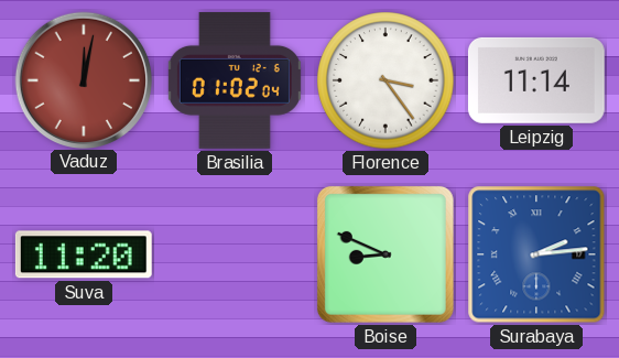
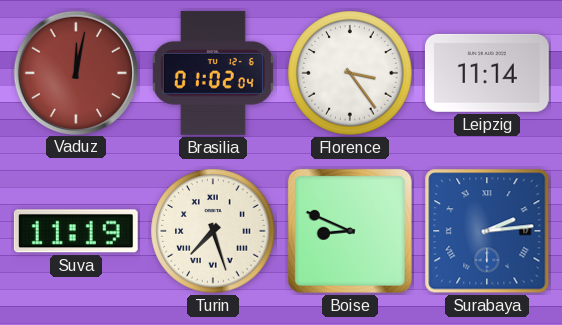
Suva: 11:20 -> 11:19
Turin: none -> 7:27
